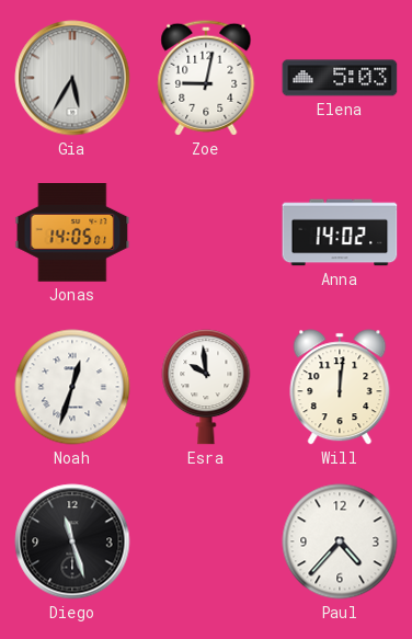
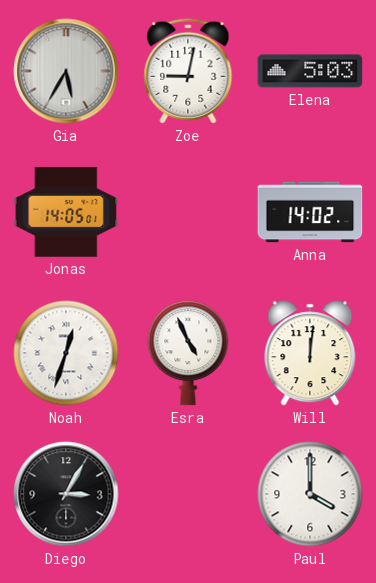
Esra: 9:59 -> 4:56
Diego: 11:27 -> 3:05
Paul: 4:37 -> 4:00
